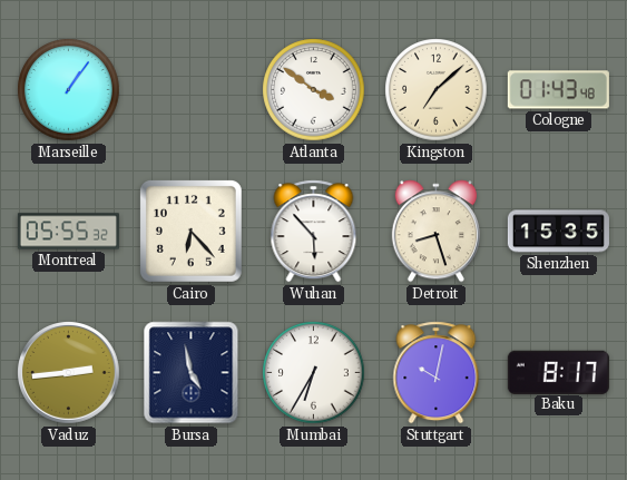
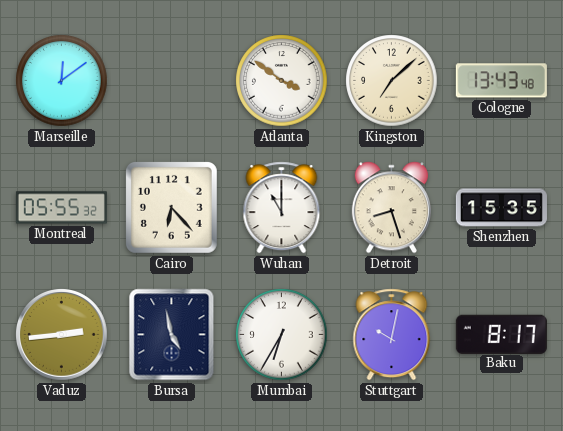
Marseille: 1:06 -> 12:09
Cologne: 01:43 -> 13:43
Wuhan: 5:53 -> 11:00
